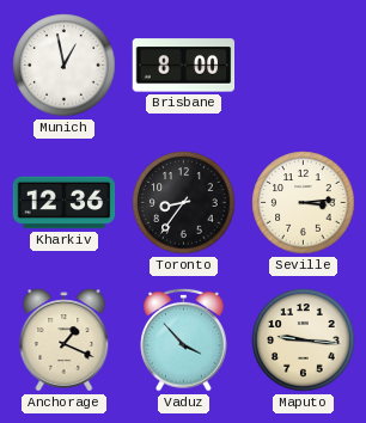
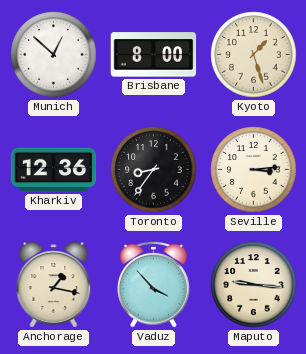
Munich: 12:58 -> 12:52
Kyoto: none -> 1:27
Anchorage: 1:19 -> 1:17
